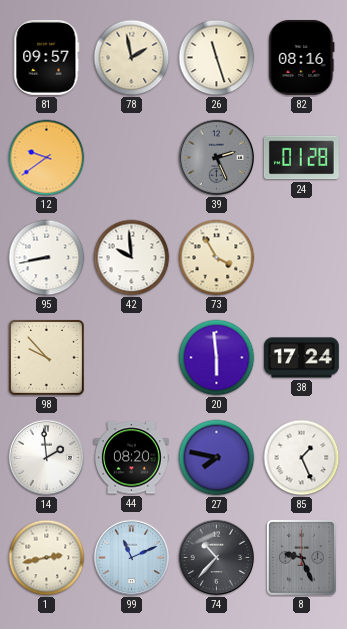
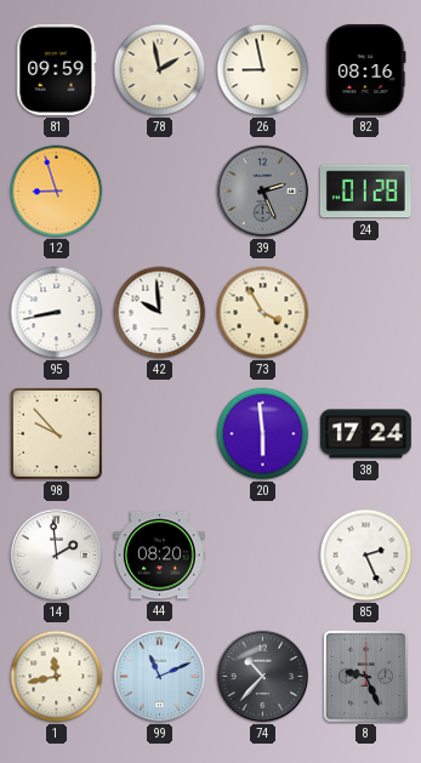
81: 09:57 -> 09:59
26: 11:27 -> 8:58
12: 9:39 -> 8:57
27: 7:47 -> none
85: 1:26 -> 2:26
1: 2:43 -> 11:43
